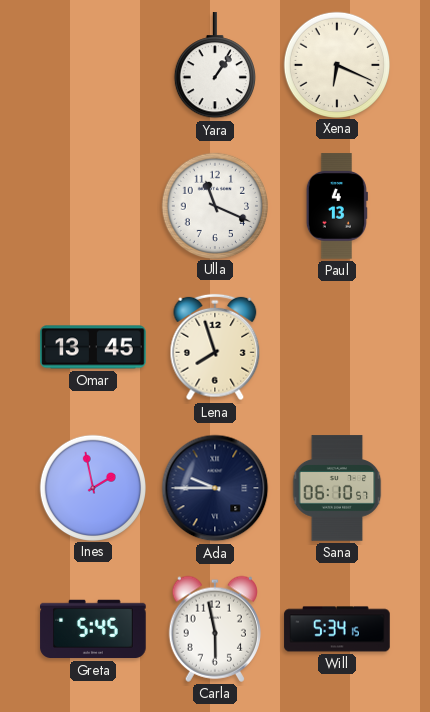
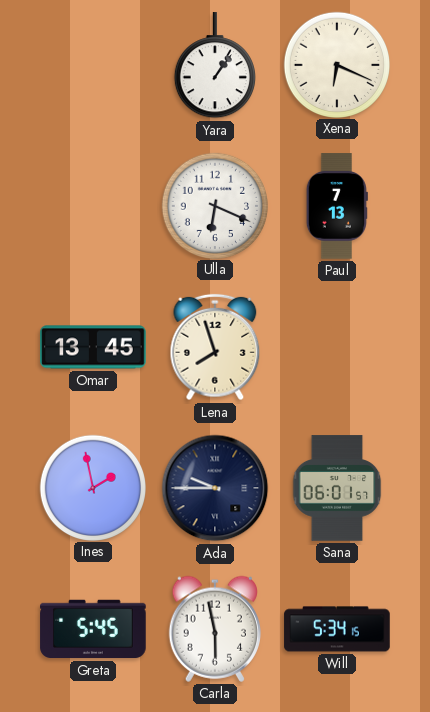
Ulla: 11:19 -> 6:19
Paul: 4:13 -> 7:13
Sana: 06:10 -> 06:01
